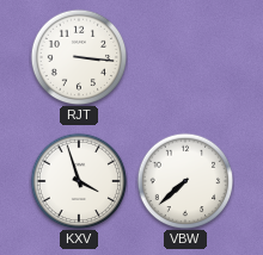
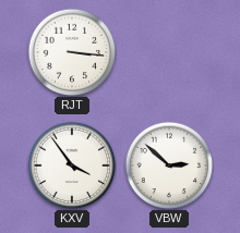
KXV: 3:57 -> 3:54
VBW: 7:38 -> 2:52
